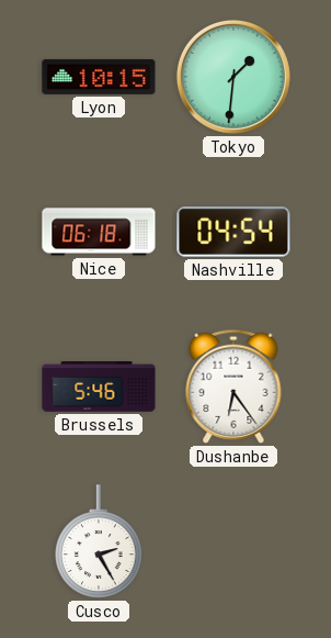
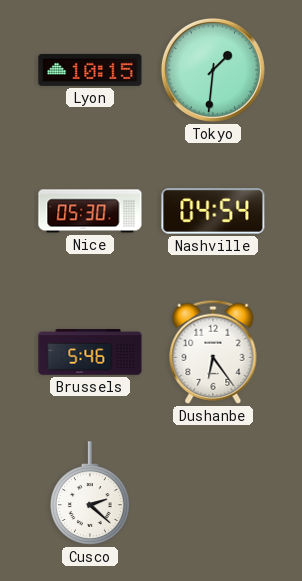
Nice: 06:18 -> 05:30
Cusco: 2:25 -> 2:22
